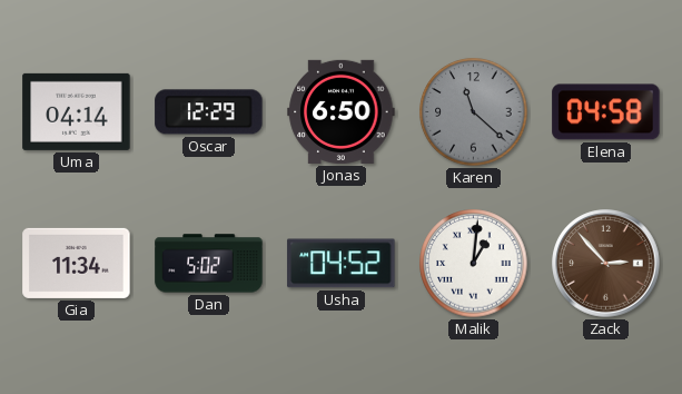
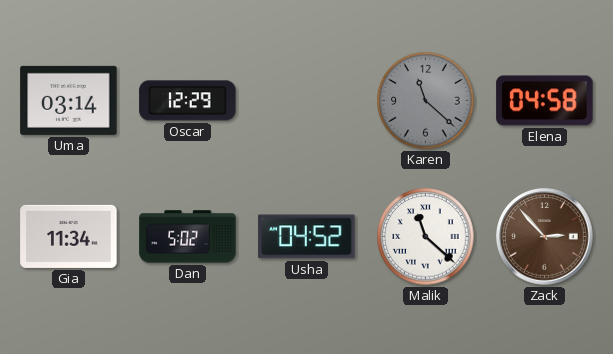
Uma: 04:14 -> 03:14
Jonas: 6:50 -> none
Malik: 1:01 -> 11:22
